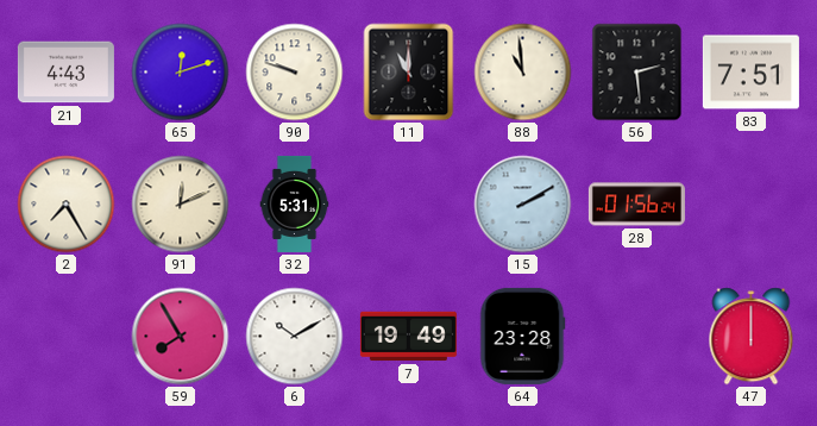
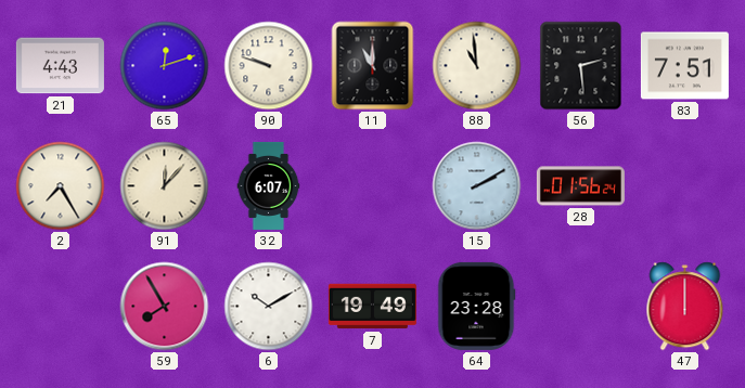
91: 12:11 -> 12:07
32: 5:31 -> 6:07
